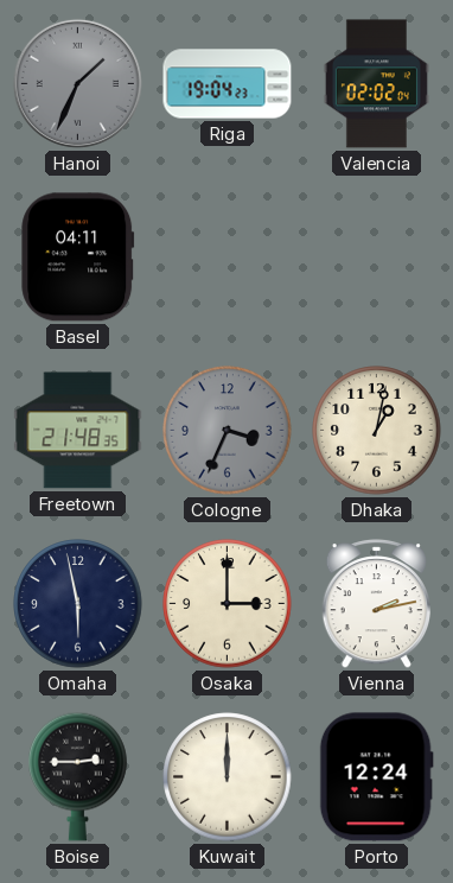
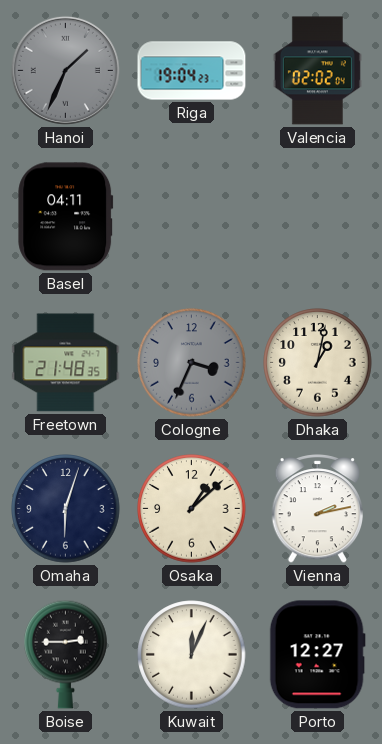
Omaha: 5:58 -> 6:03
Osaka: 3:00 -> 1:08
Kuwait: 12:00 -> 12:04
Porto: 12:24 -> 12:27
